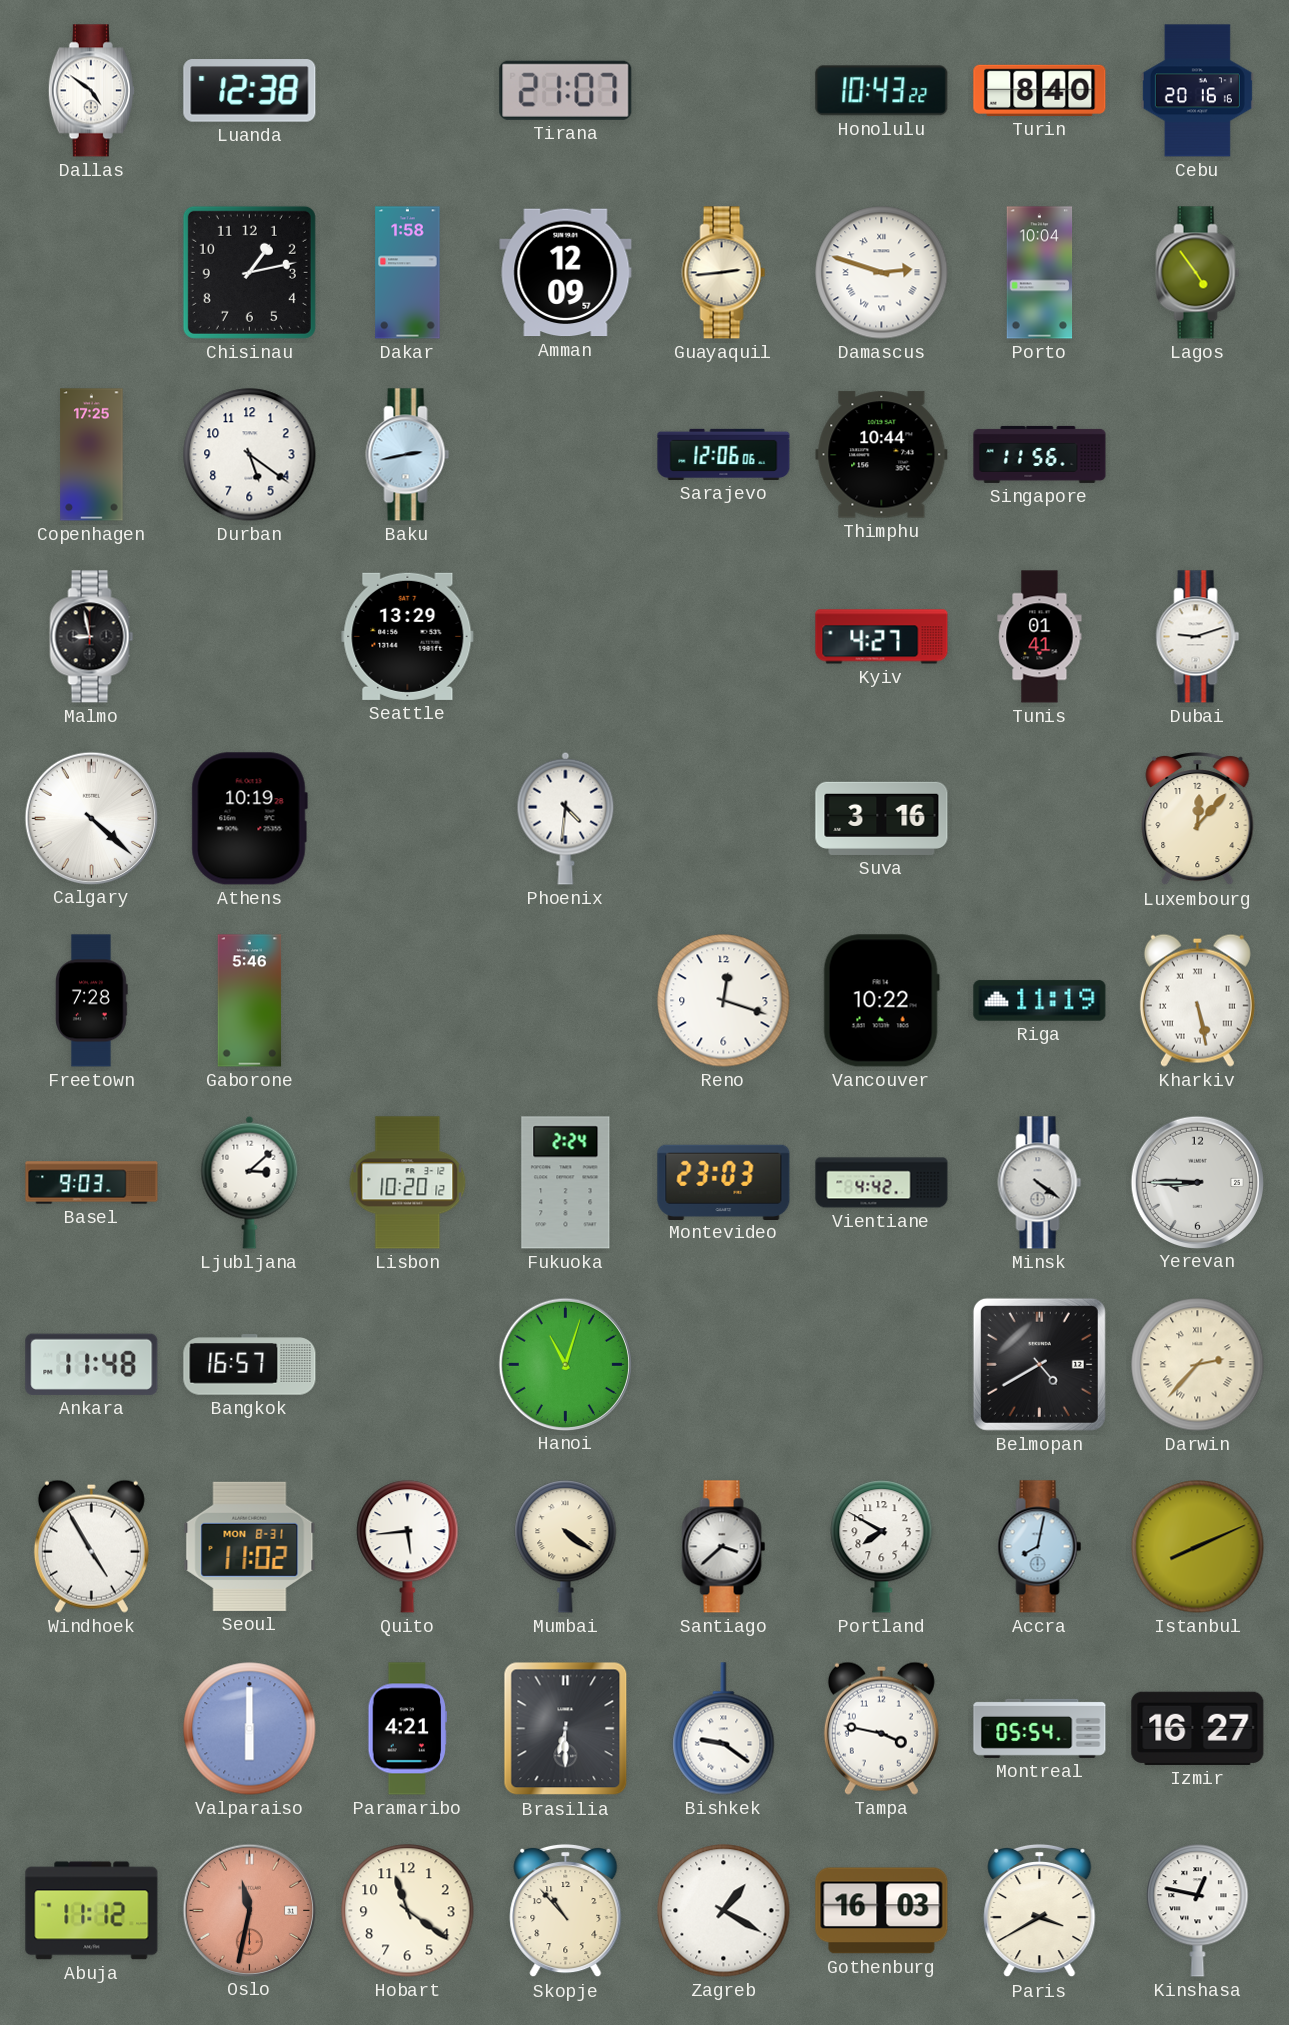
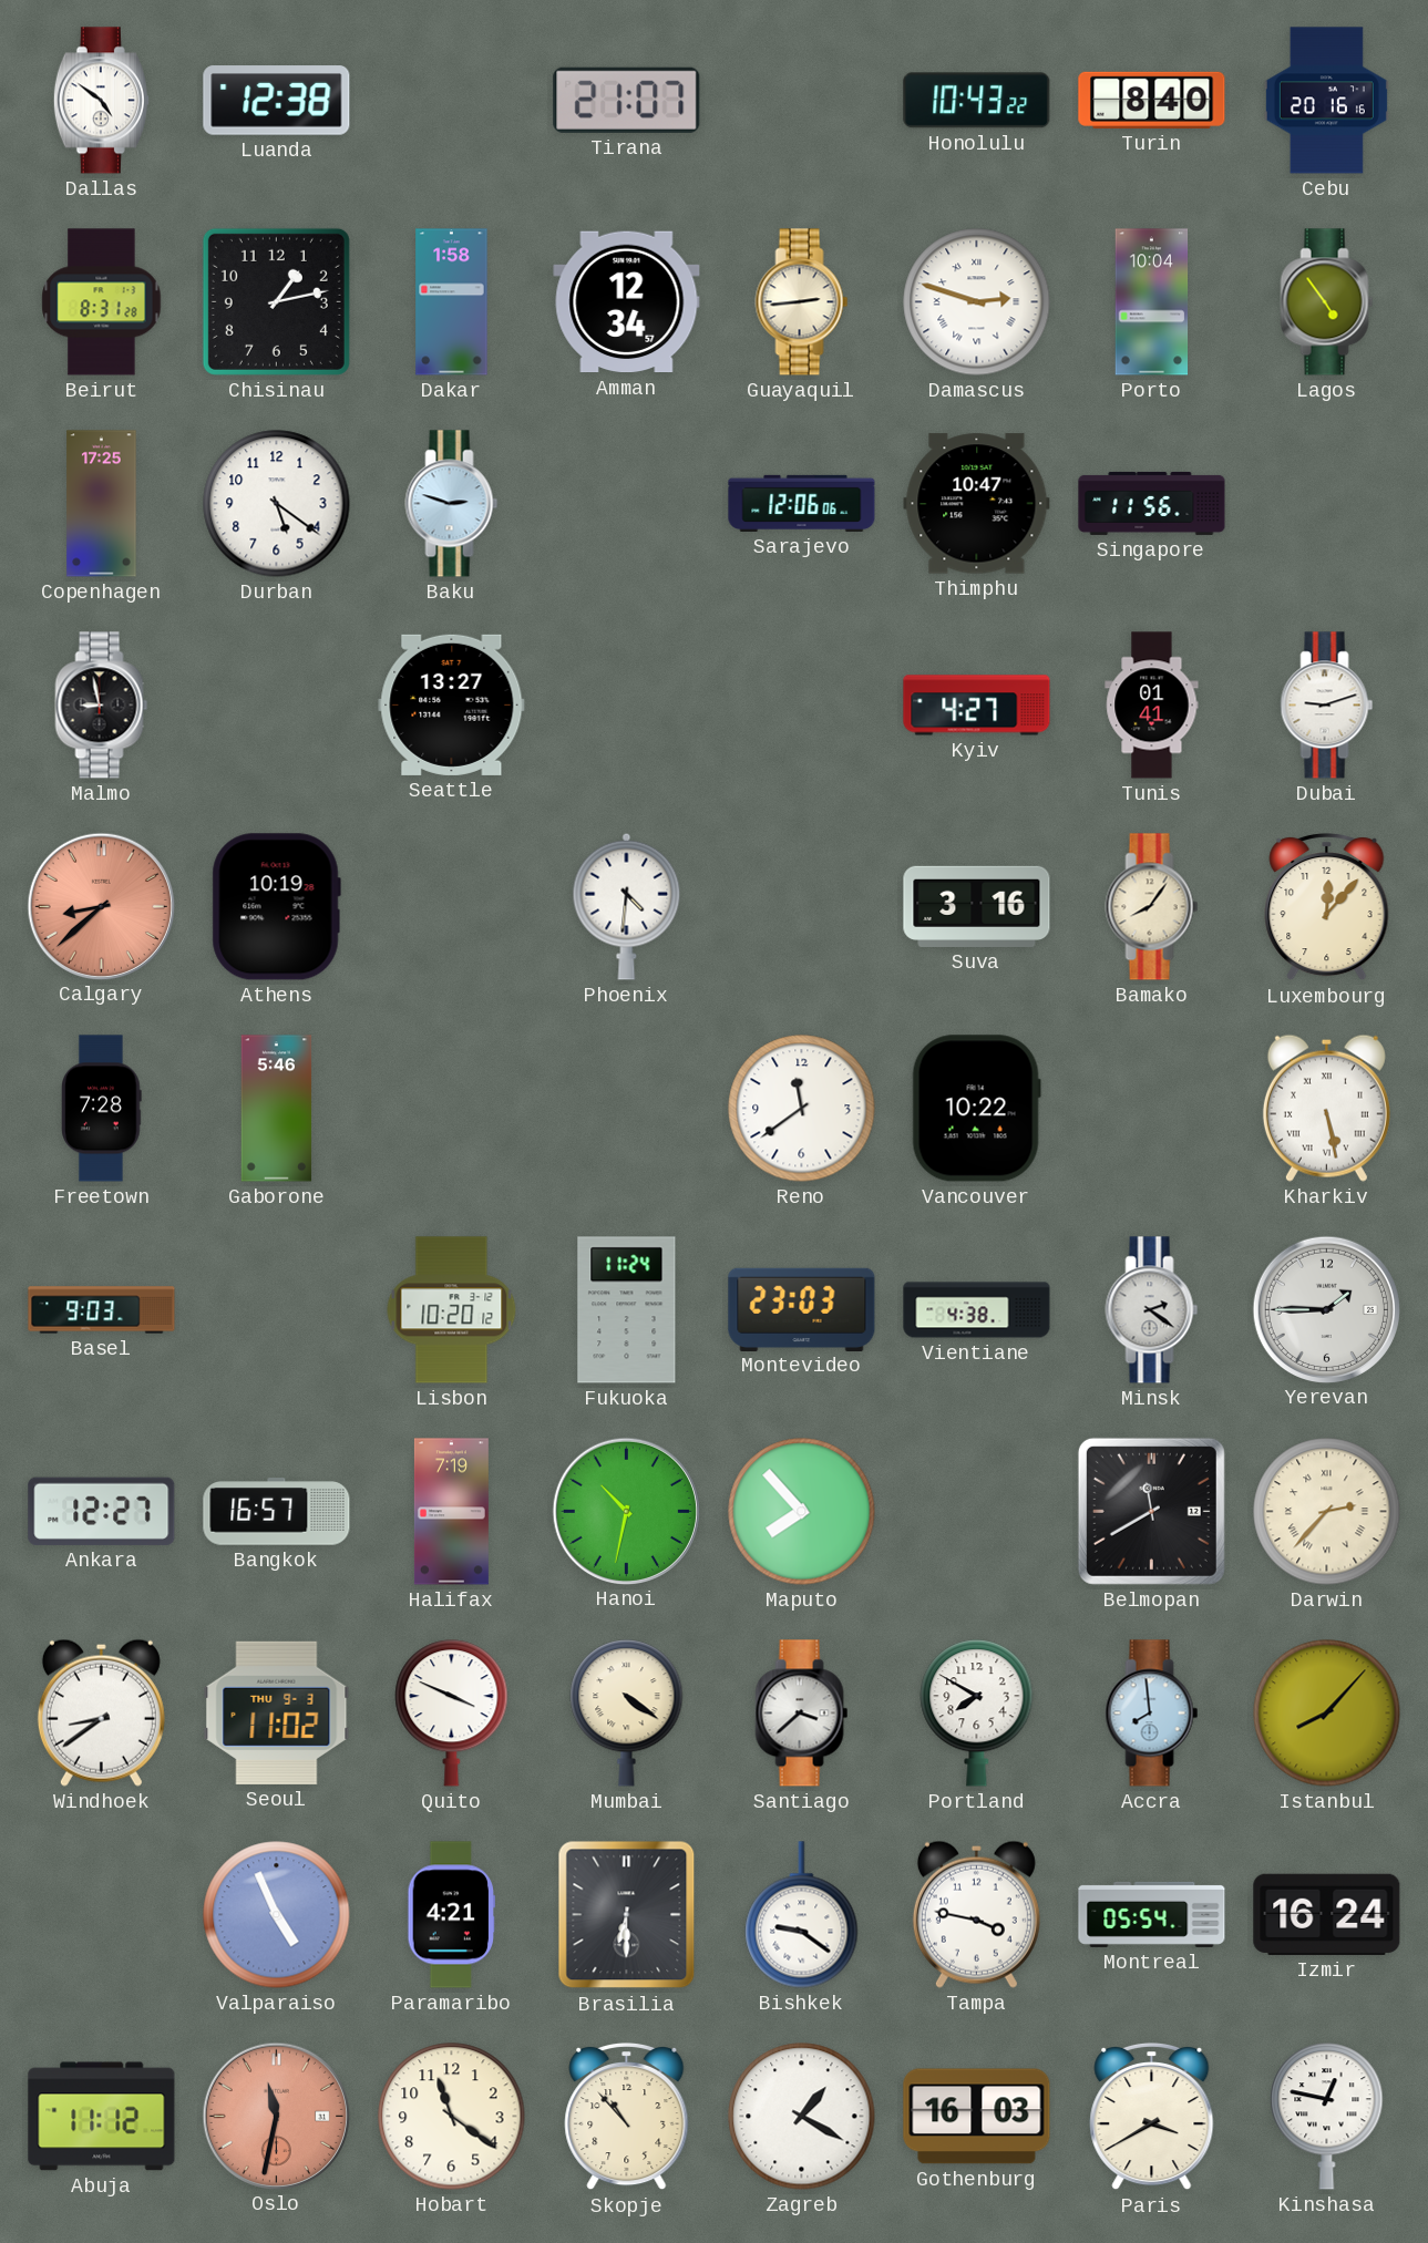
Beirut: none -> 8:31
Amman: 12:09 -> 12:34
Baku: 2:43 -> 2:48
Thimphu: 10:44 -> 10:47
Seattle: 13:29 -> 13:27
Calgary: 4:22 -> 8:38
Calgary dial: white -> salmon
Bamako: none -> 8:06
Reno: 12:18 -> 11:39
Riga: 11:19 -> none
Ljubljana: 3:08 -> none
Fukuoka: 2:24 -> 11:24
Vientiane: 4:42 -> 4:38
Minsk: 4:21 -> 2:21
Yerevan: 8:45 -> 1:45
Ankara: 11:48 -> 12:27
Halifax: none -> 7:19
Hanoi: 11:03 -> 10:32
Maputo: none -> 7:53
Belmopan: 4:40 -> 11:40
Windhoek: 4:55 -> 8:39
Seoul date: MON 8-31 -> THU 9-3
Quito: 5:44 -> 3:49
Accra: 8:02 -> 7:59
Istanbul: 8:11 -> 8:07
Valparaiso: 6:00 -> 4:56
Izmir: 16:27 -> 16:24
